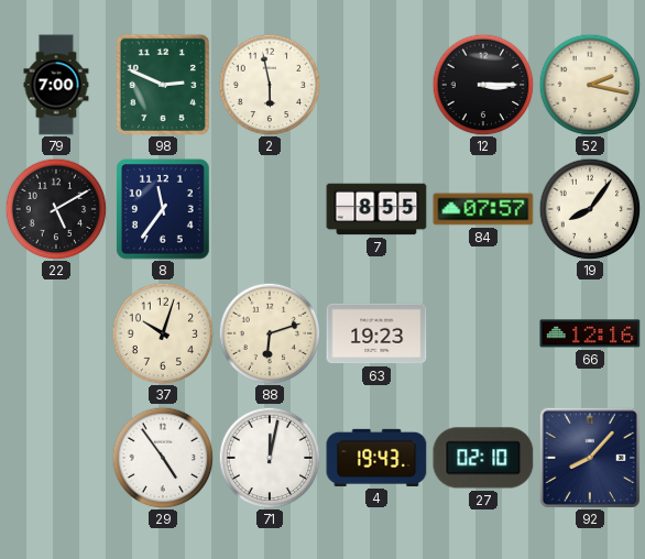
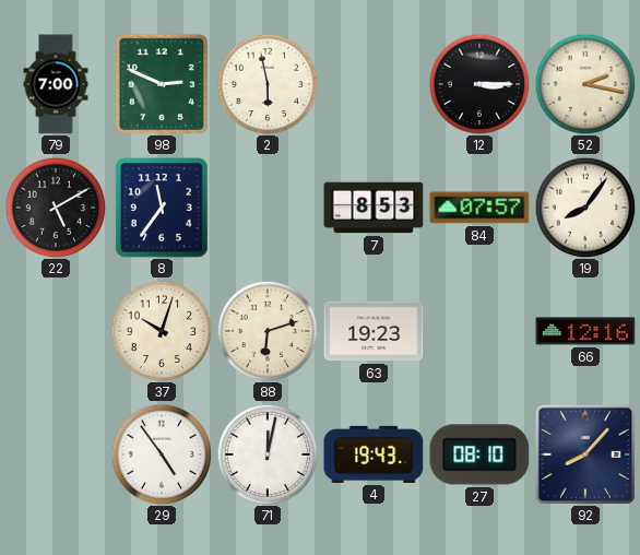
7: 8:55 -> 8:53
27: 02:10 -> 08:10
